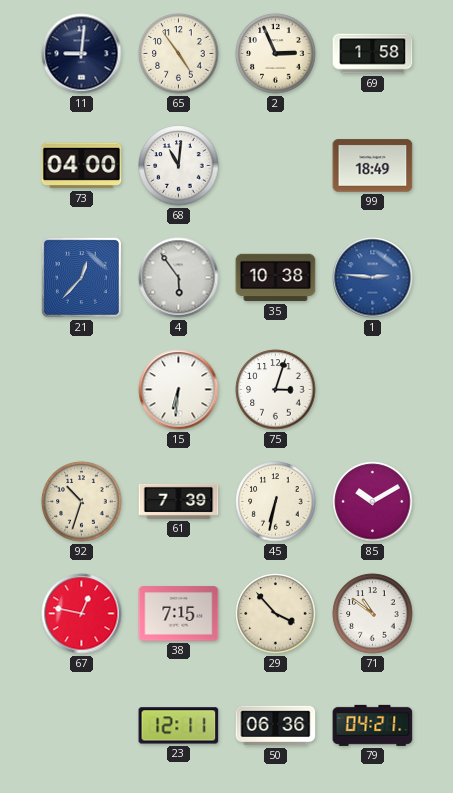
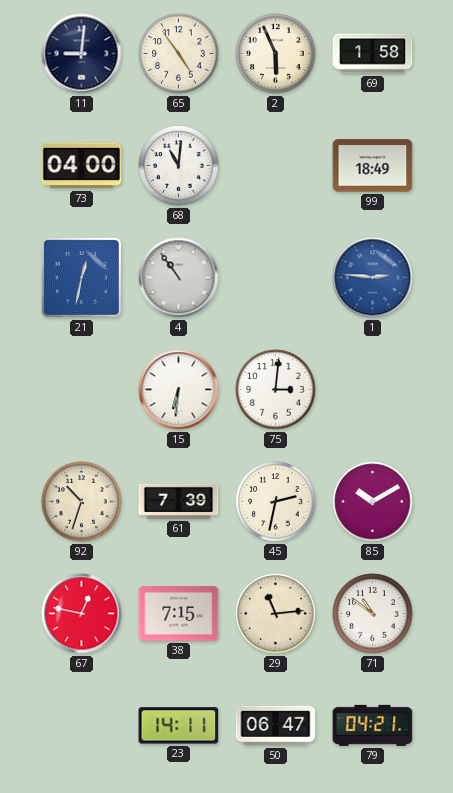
2: 2:56 -> 5:56
21: 12:37 -> 12:32
4: 5:54 -> 10:54
35: 10:38 -> none
75: 3:03 -> 3:01
45: 6:32 -> 2:32
29: 3:53 -> 11:14
23: 12:11 -> 14:11
50: 06:36 -> 06:47
